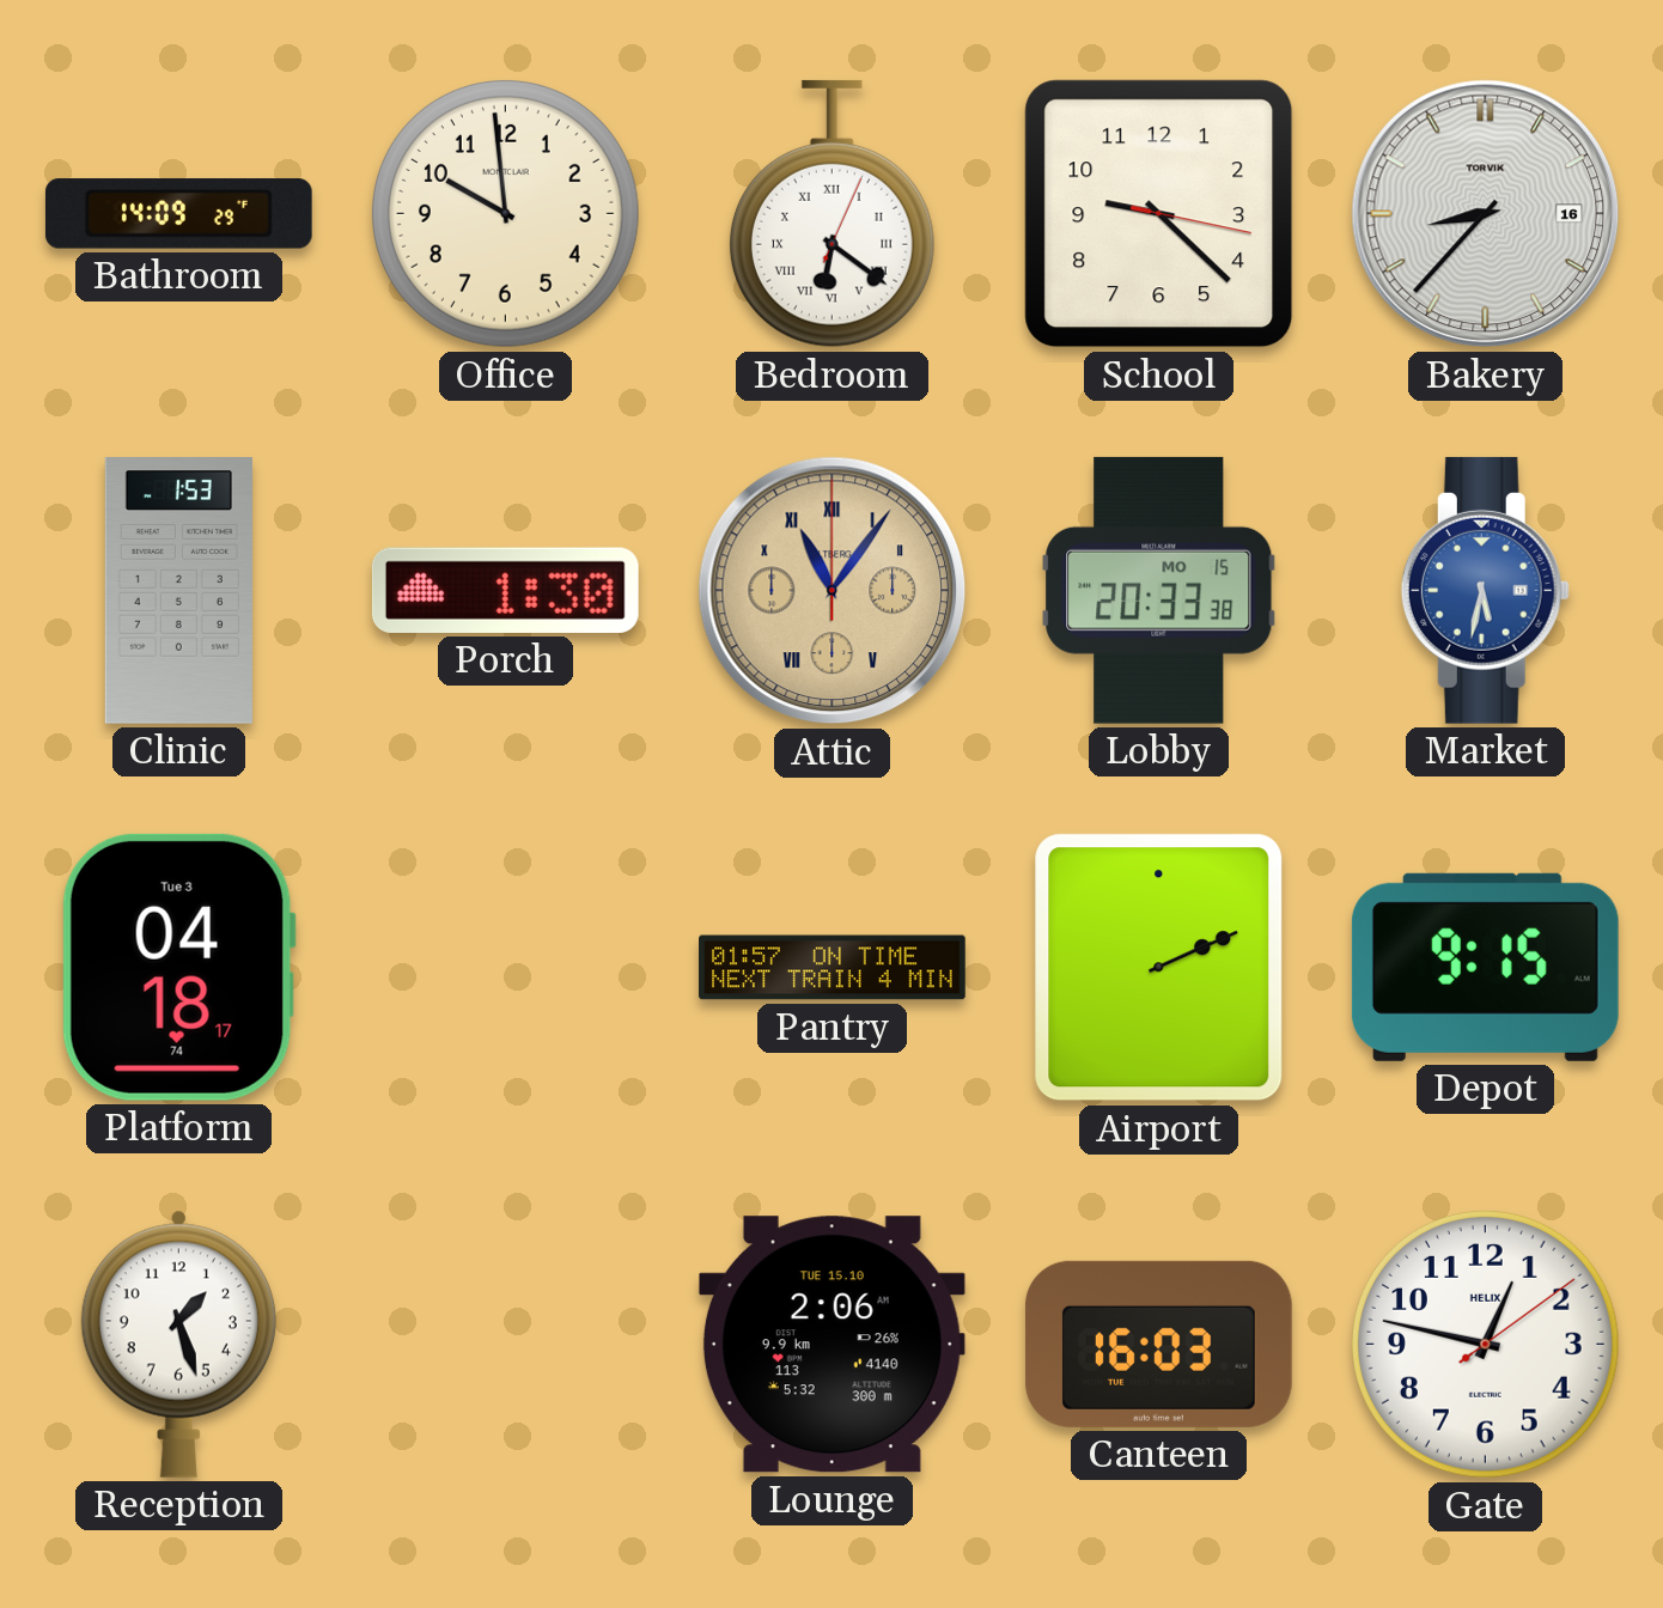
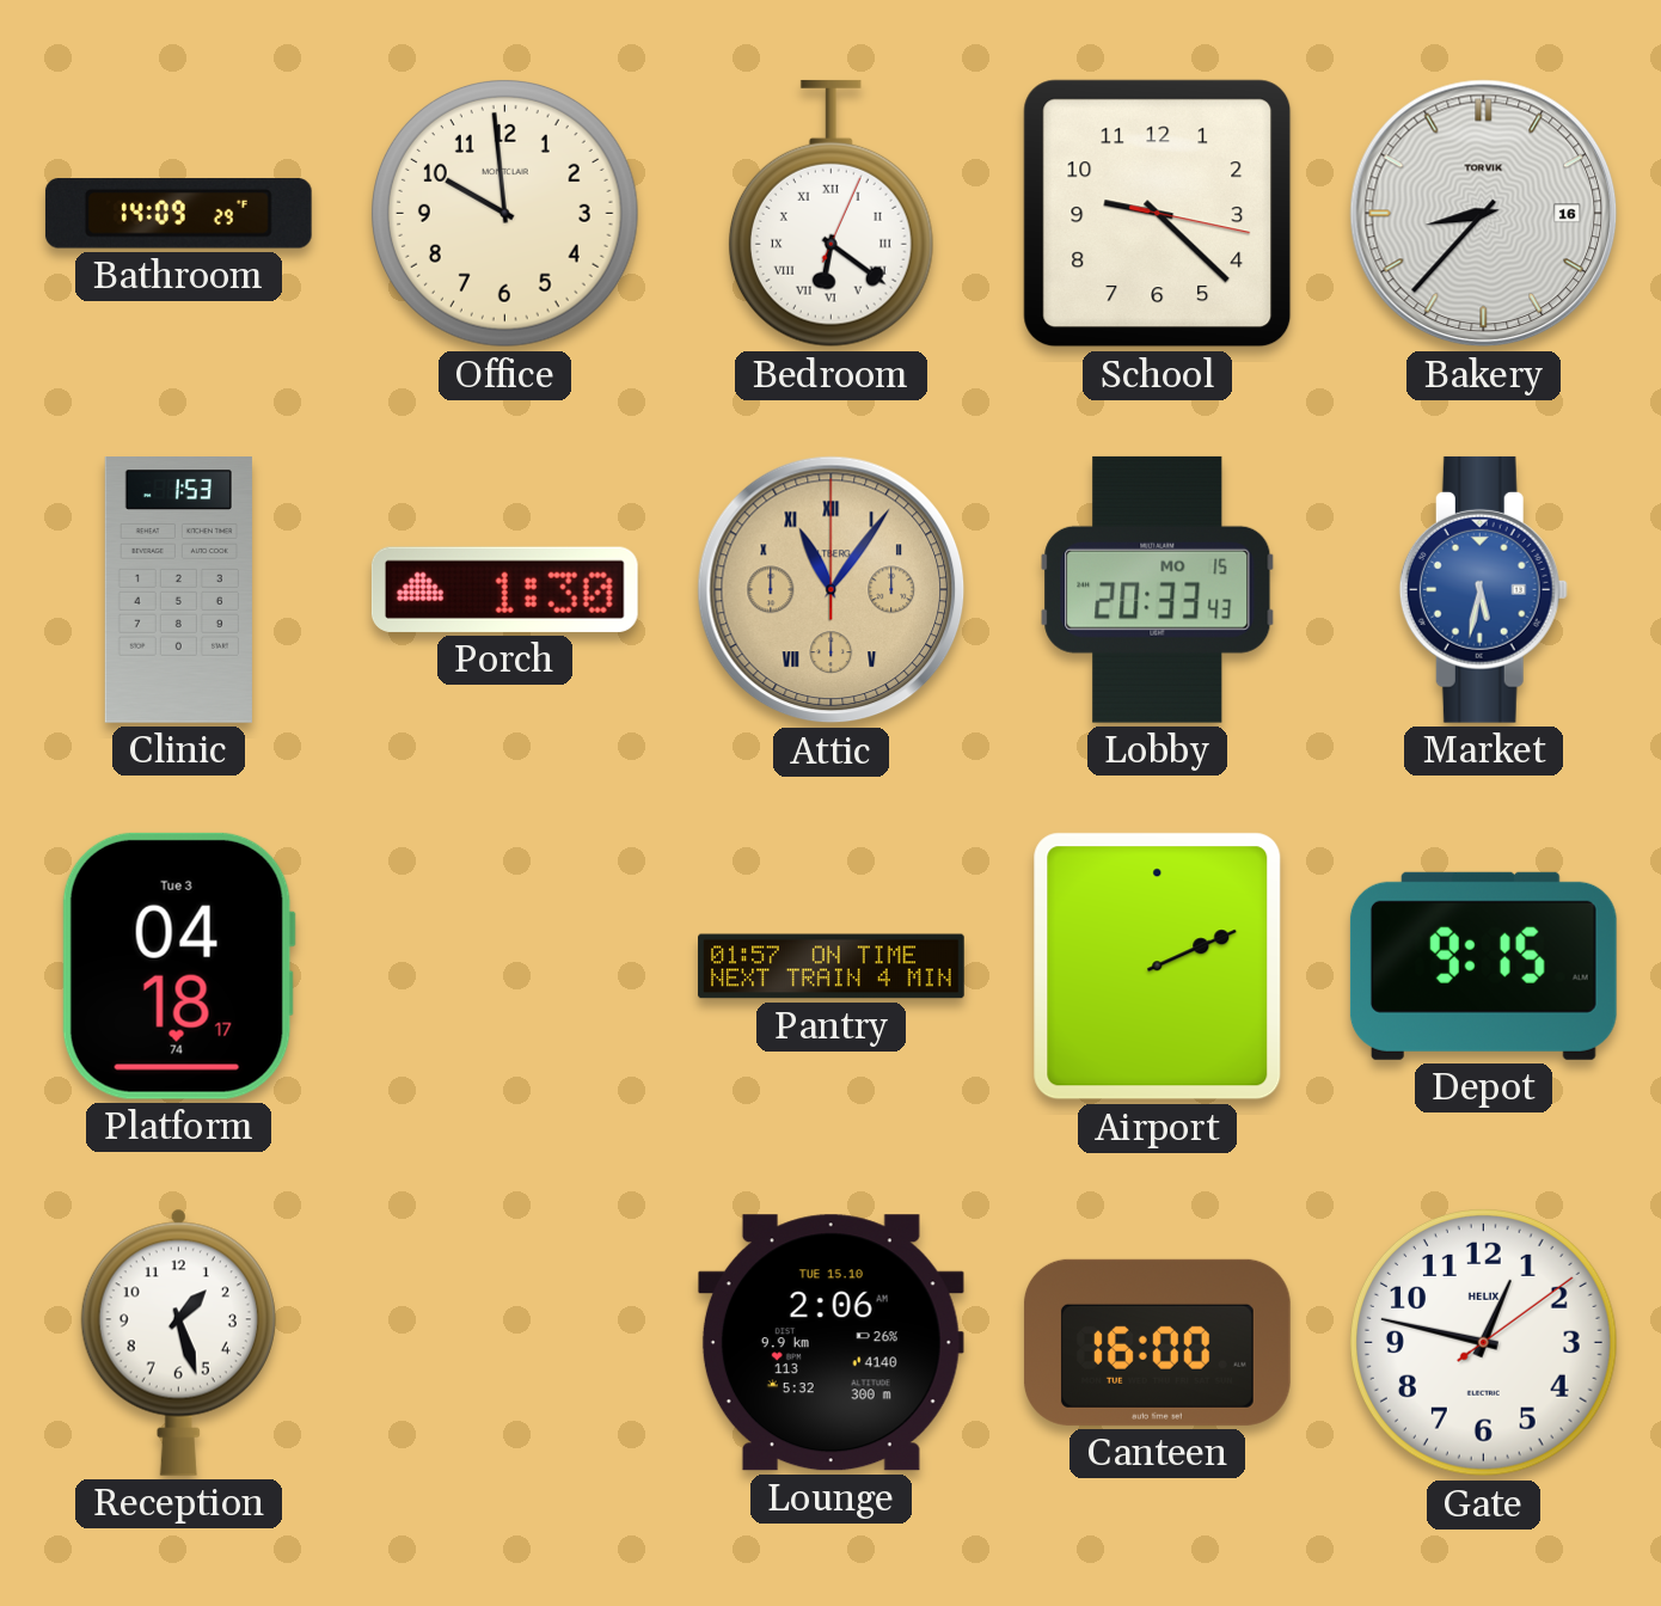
Lobby: 20:33:38 -> 20:33:43
Canteen: 16:03 -> 16:00
